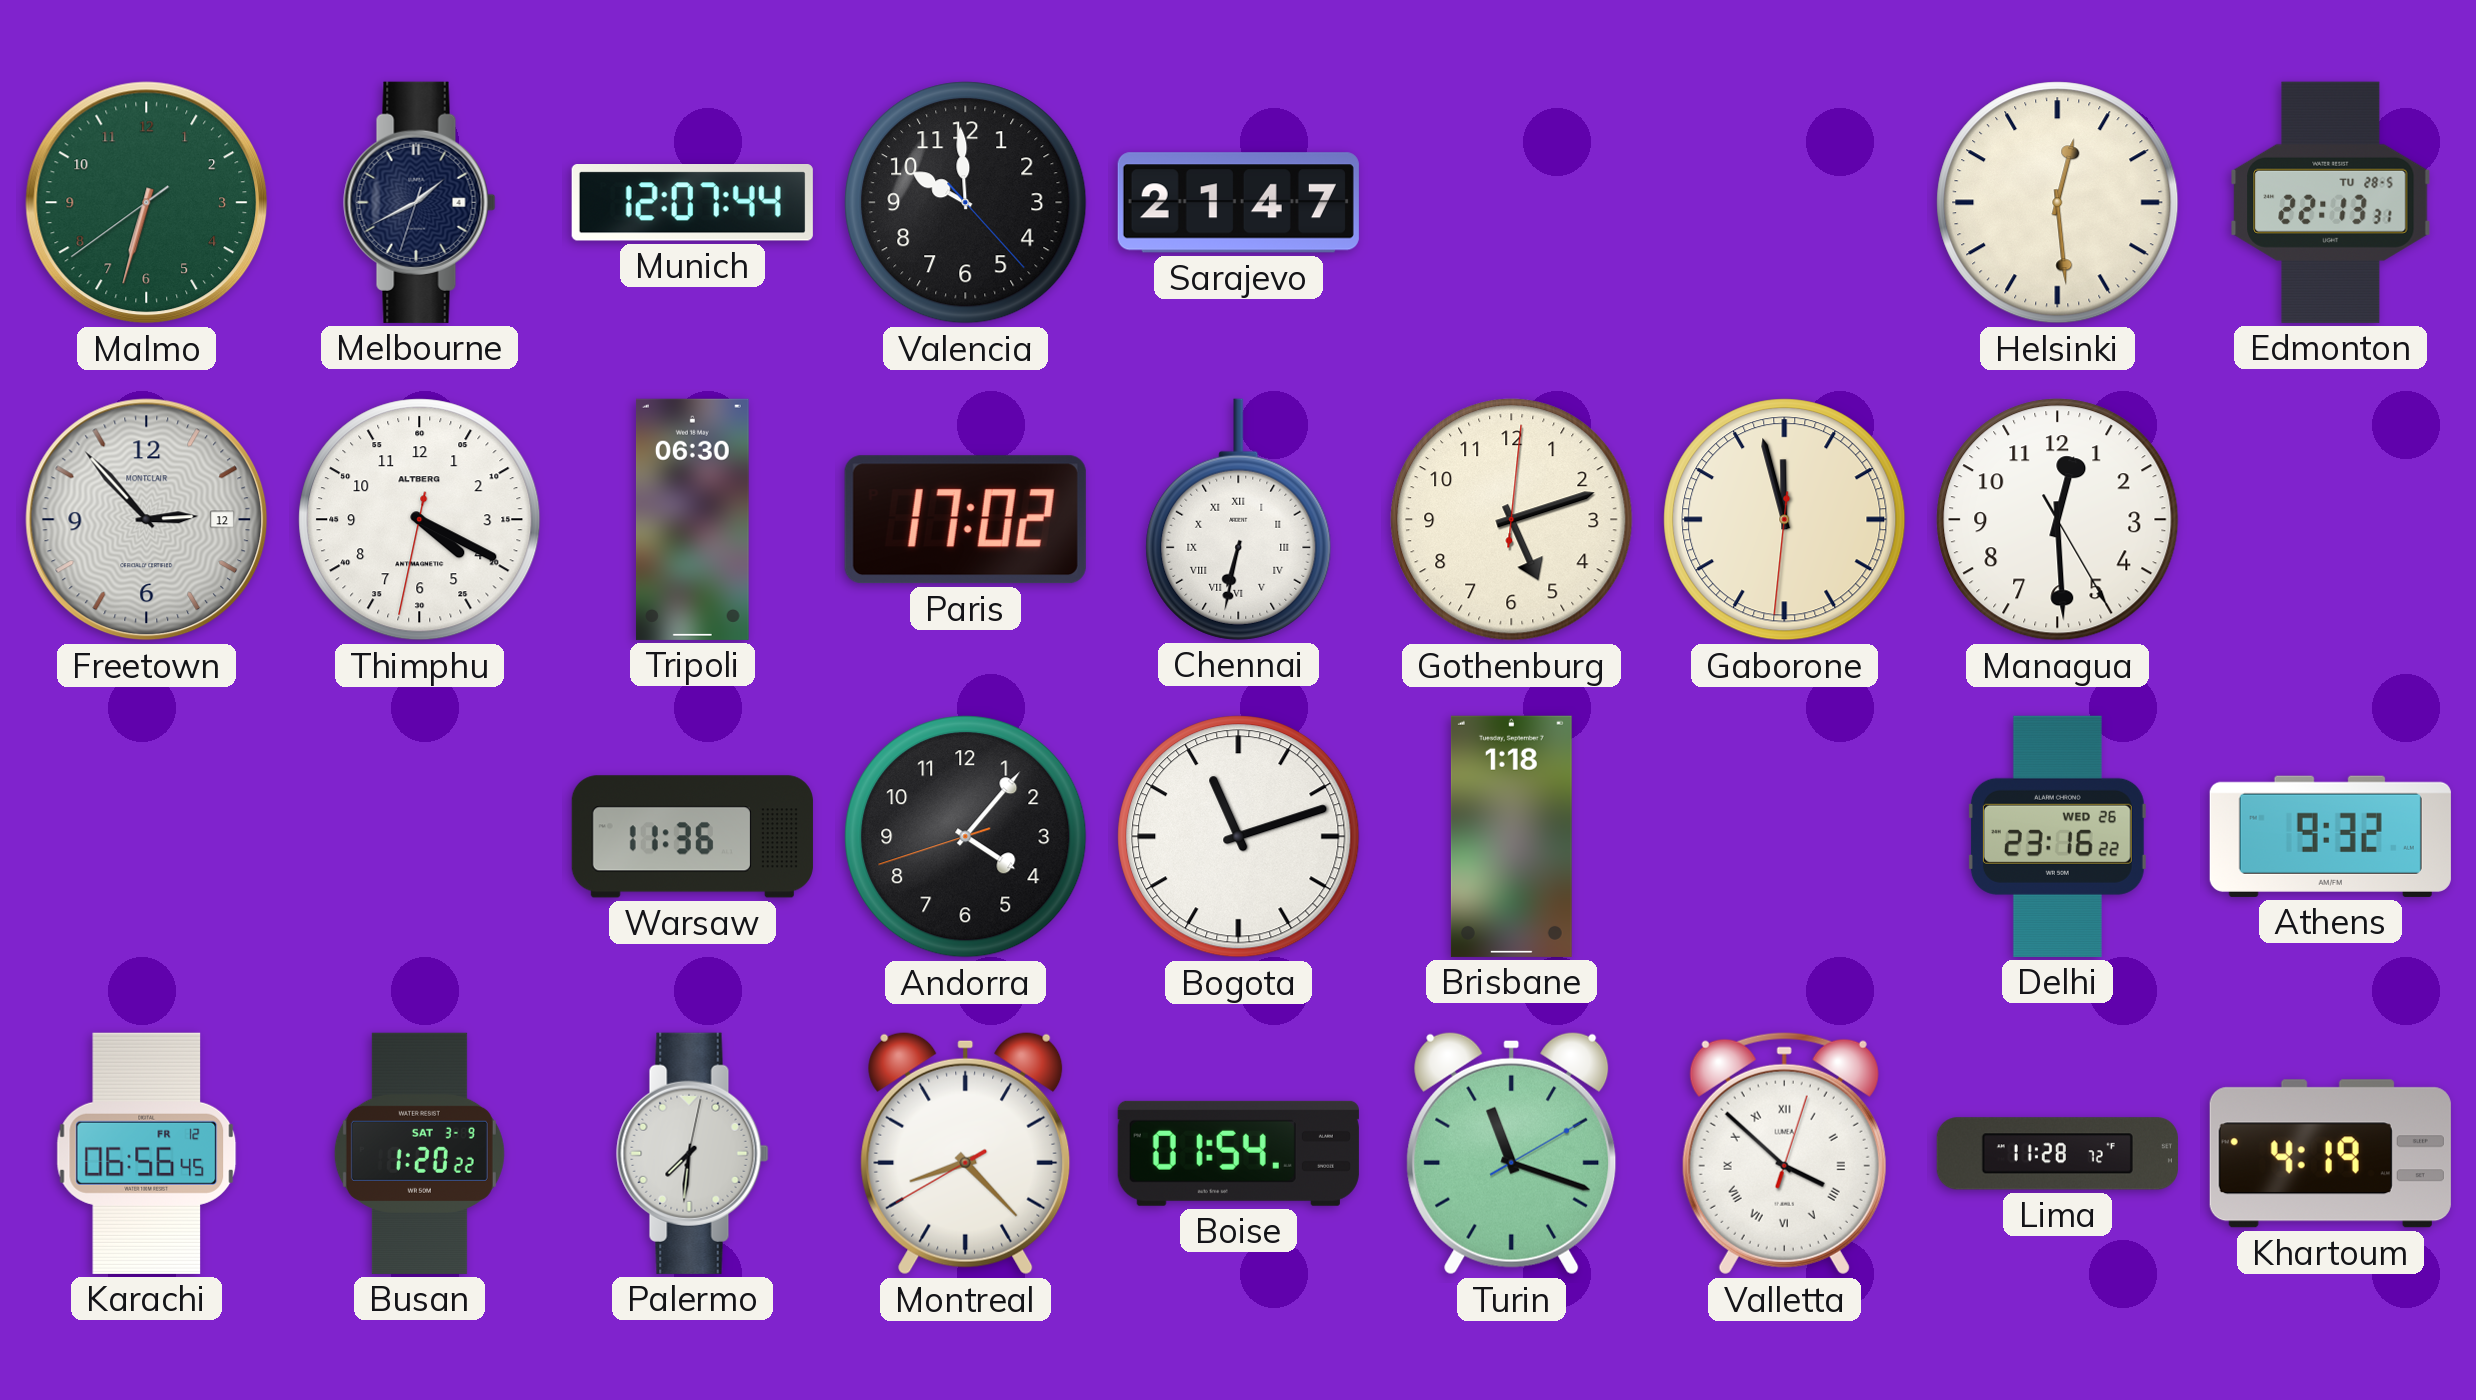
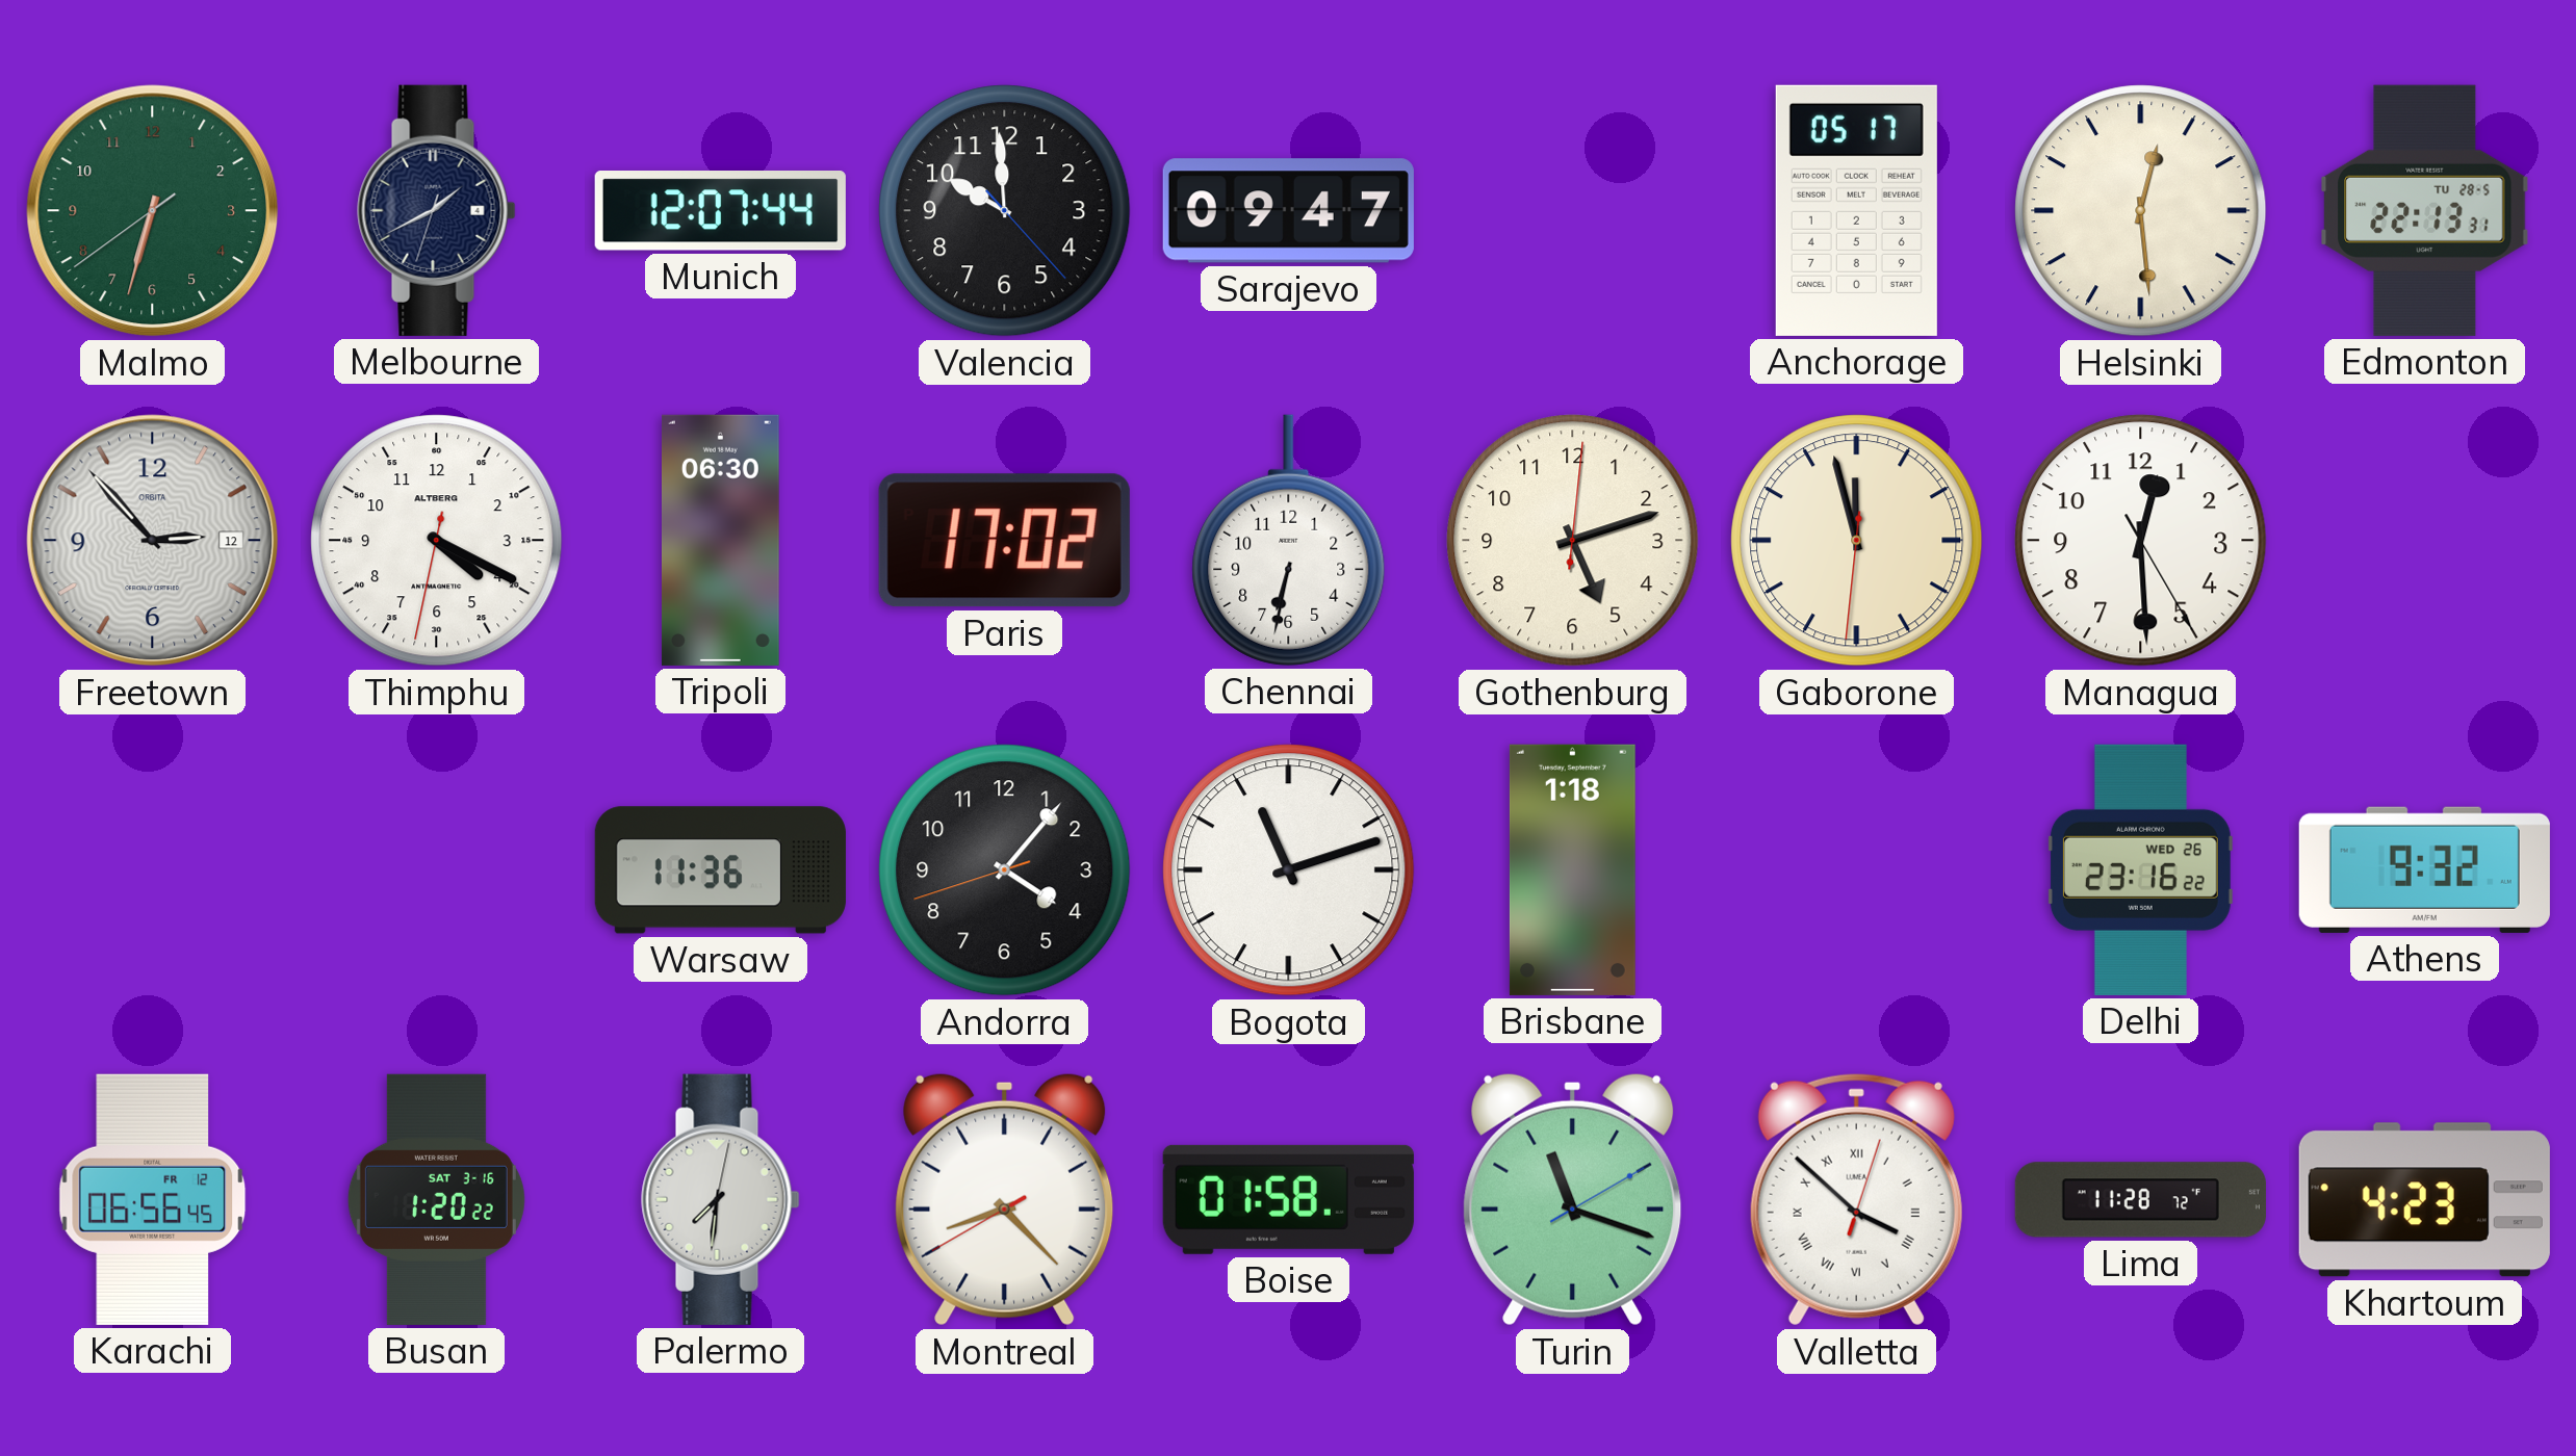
Sarajevo: 21:47 -> 09:47
Anchorage: none -> 05:17
Freetown brand: MONTCLAIR -> ORBITA
Chennai numerals: Roman -> Arabic
Busan date: SAT 3-9 -> SAT 3-16
Boise: 01:54 -> 01:58
Khartoum: 4:19 -> 4:23
